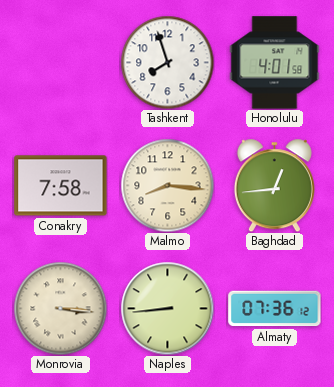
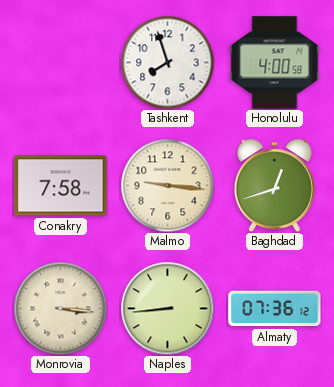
Honolulu: 4:01 -> 4:00
Malmo: 8:16 -> 9:16
Baghdad: 12:44 -> 12:42
